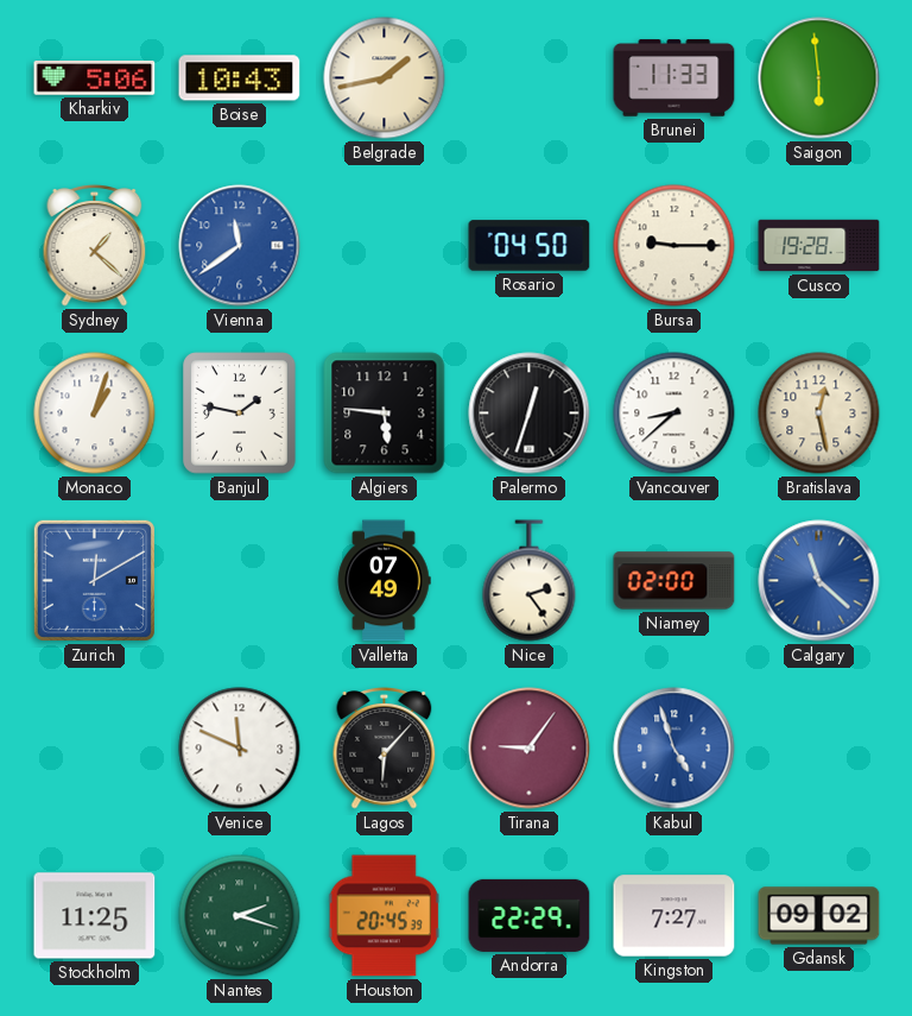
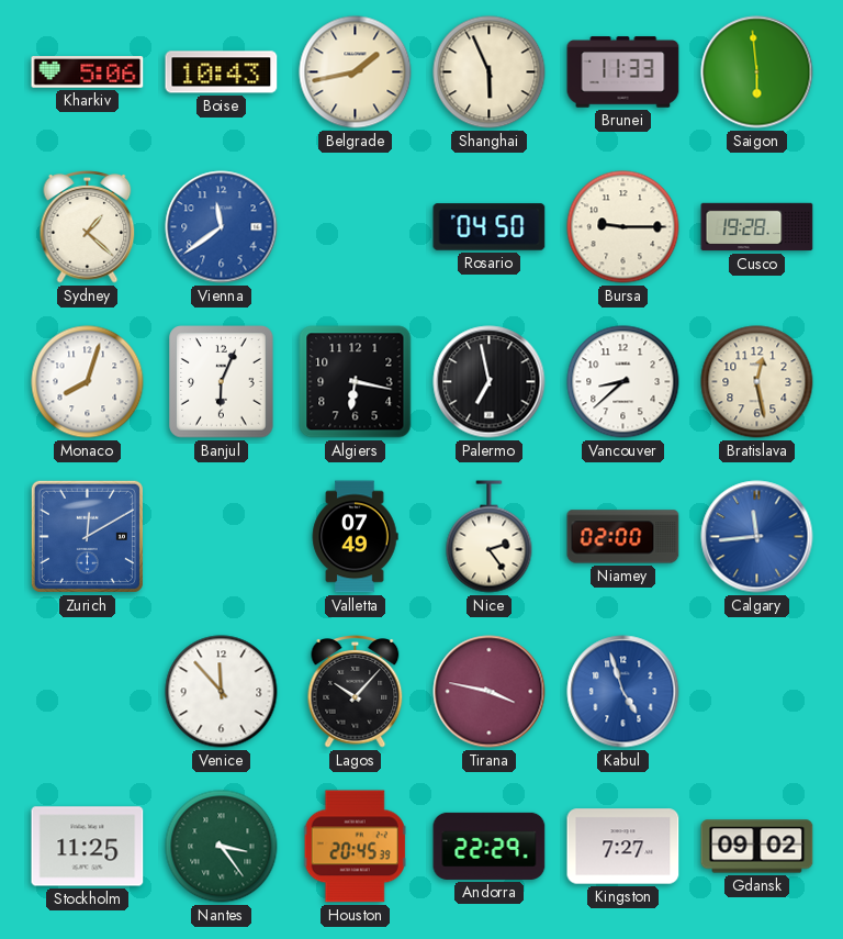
Shanghai: none -> 5:56
Monaco: 1:03 -> 8:03
Banjul: 1:47 -> 6:04
Algiers: 5:46 -> 6:17
Palermo: 12:33 -> 6:58
Calgary: 11:22 -> 11:44
Venice: 11:49 -> 11:53
Lagos: 6:07 -> 10:07
Tirana: 9:06 -> 3:47
Nantes: 2:18 -> 3:24
